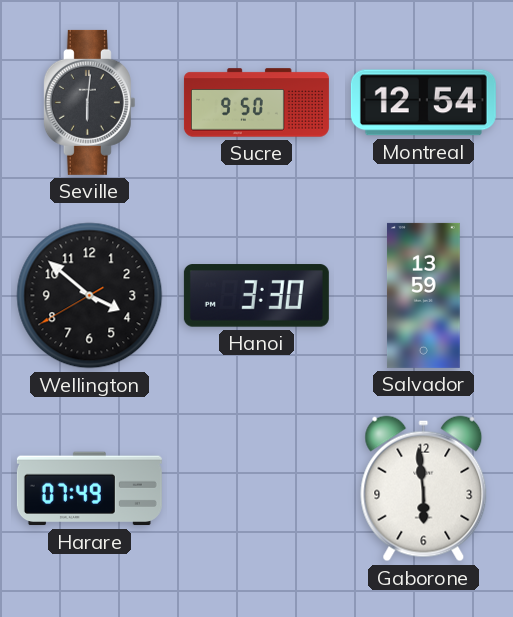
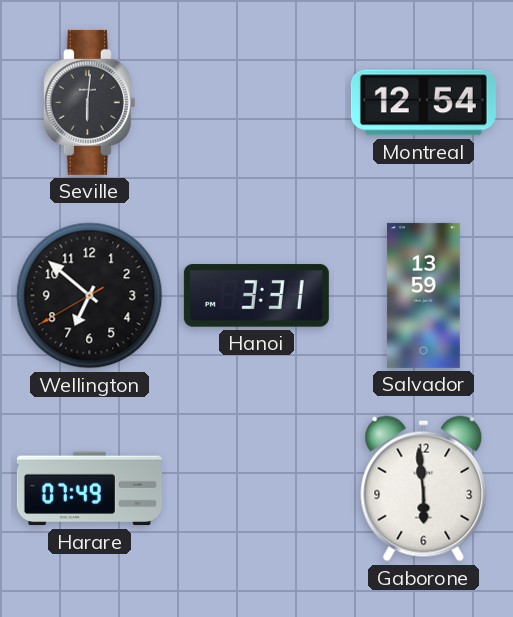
Sucre: 9:50 -> none
Wellington: 3:51 -> 6:51
Hanoi: 3:30 -> 3:31
